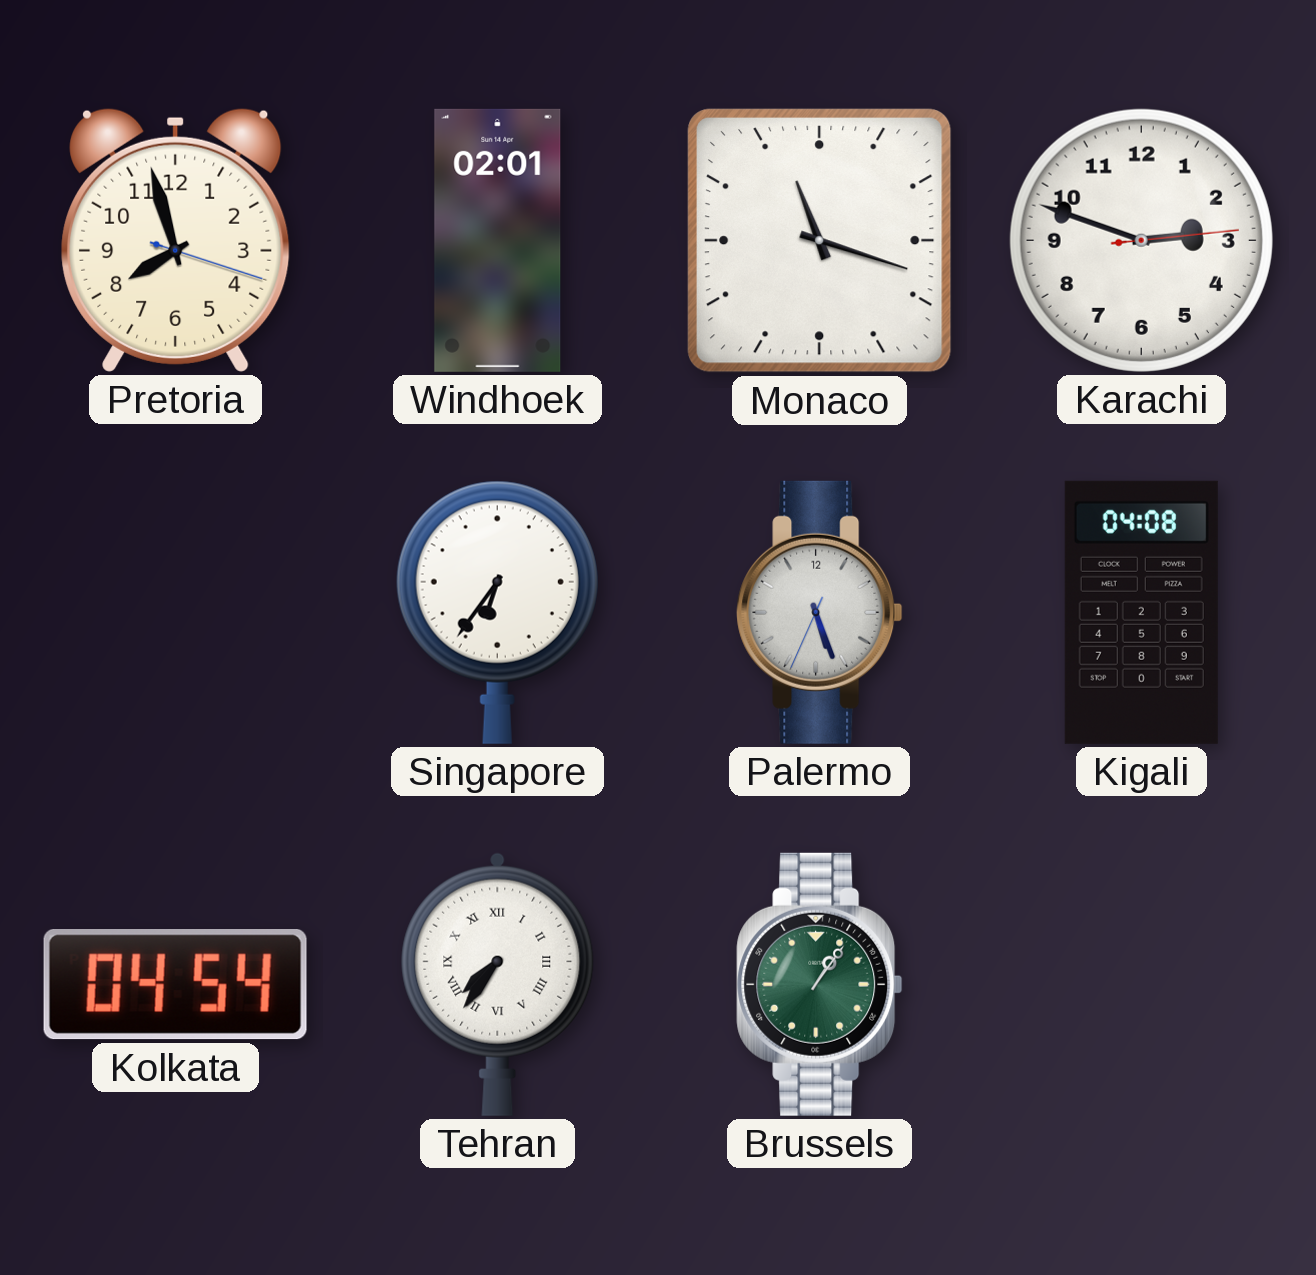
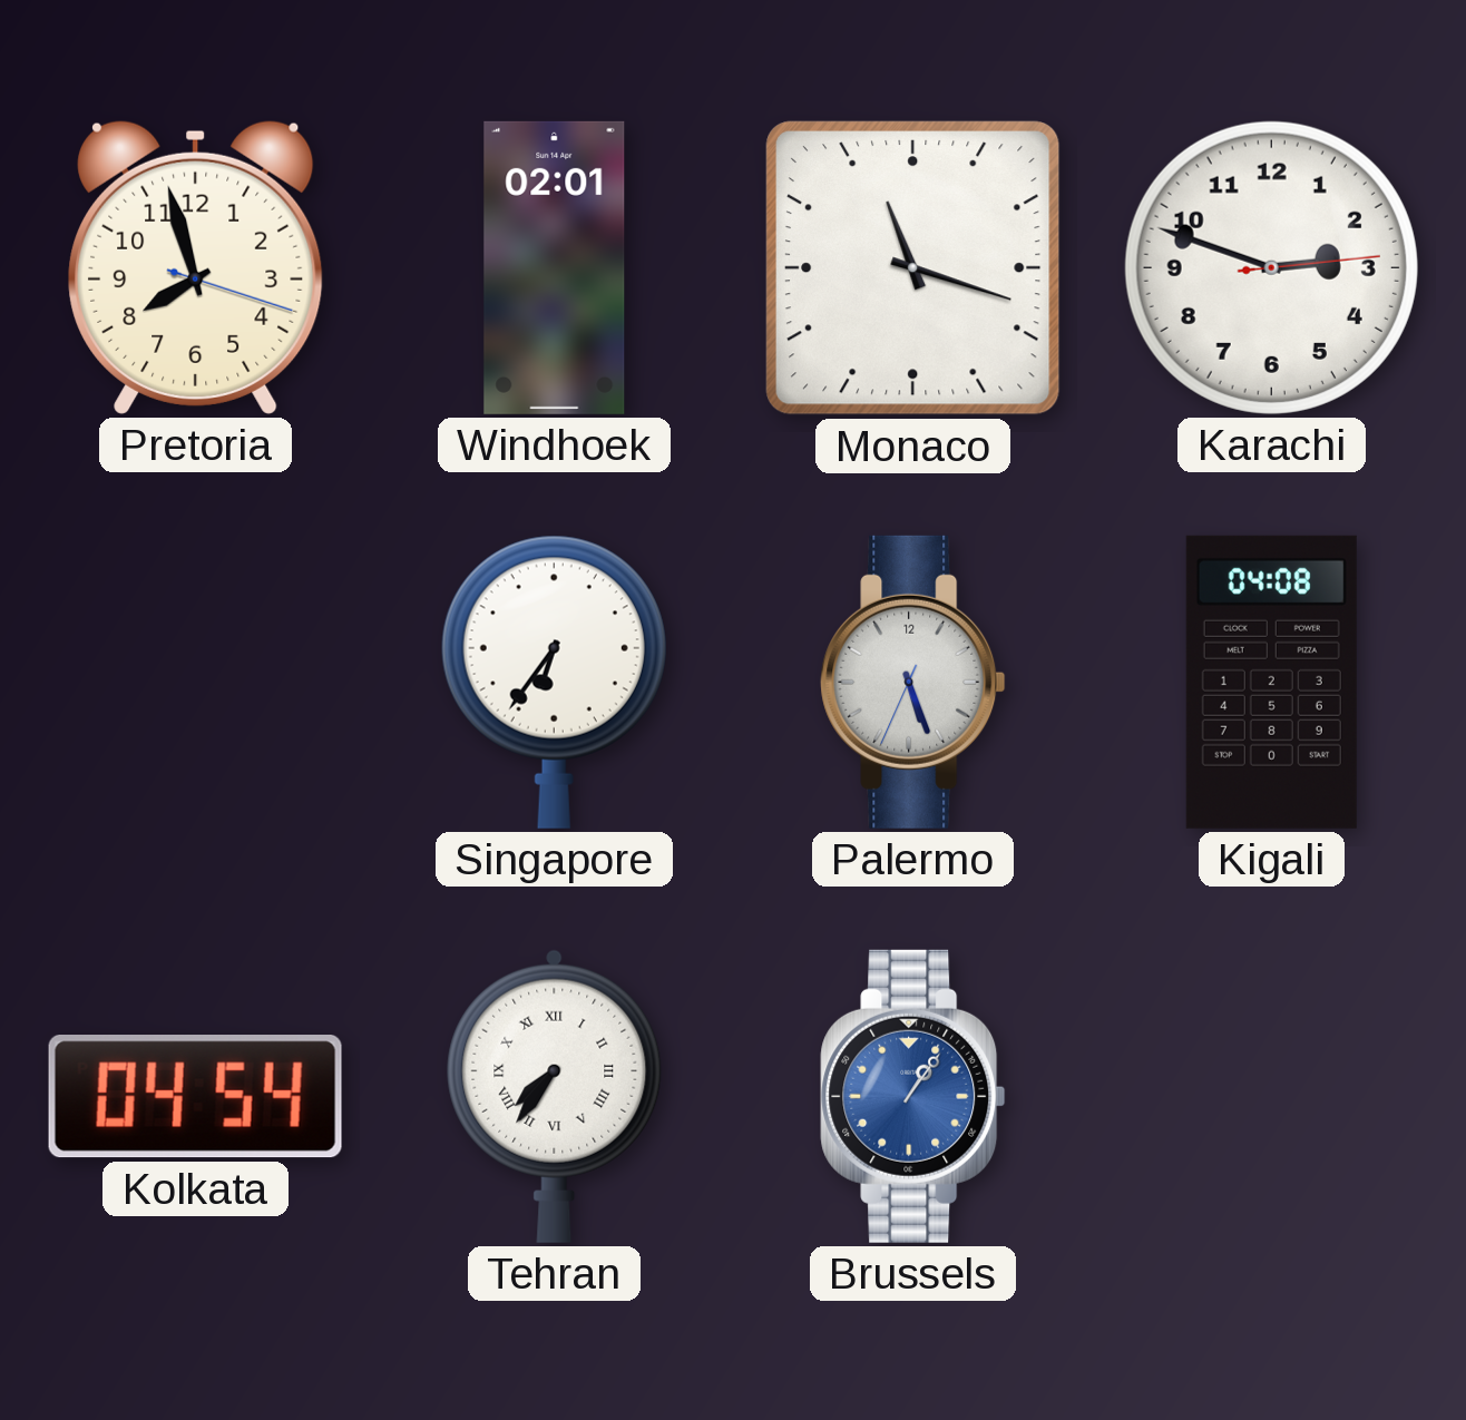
Brussels dial: green -> blue
